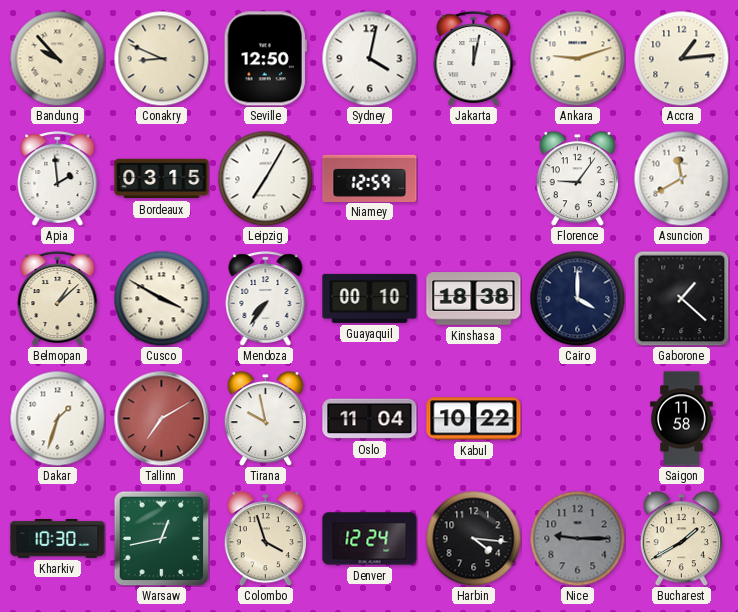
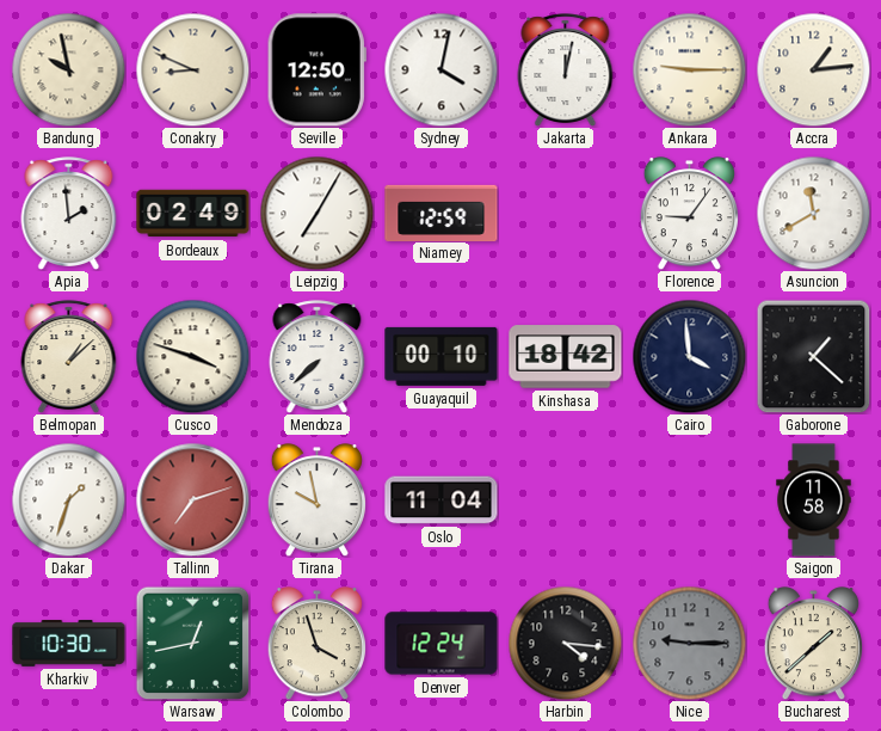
Bandung: 9:53 -> 9:58
Ankara: 9:12 -> 9:15
Bordeaux: 03:15 -> 02:49
Cusco: 3:50 -> 3:48
Mendoza: 7:36 -> 7:38
Kinshasa: 18:38 -> 18:42
Cairo: 4:00 -> 3:59
Tallinn: 7:10 -> 7:12
Kabul: 10:22 -> none
Bucharest: 1:40 -> 1:38
